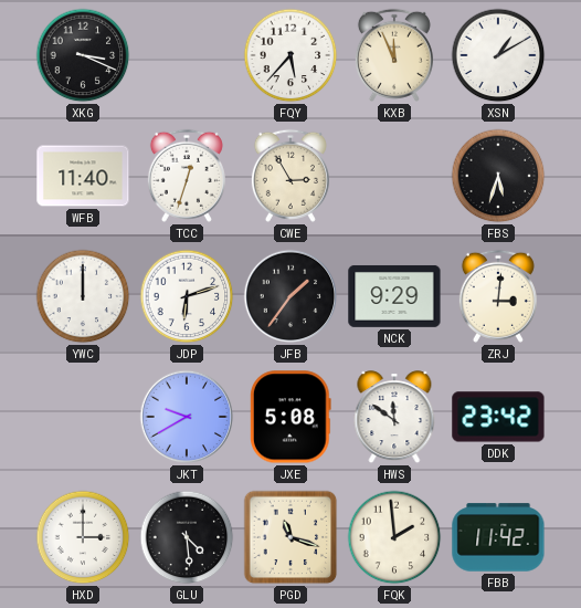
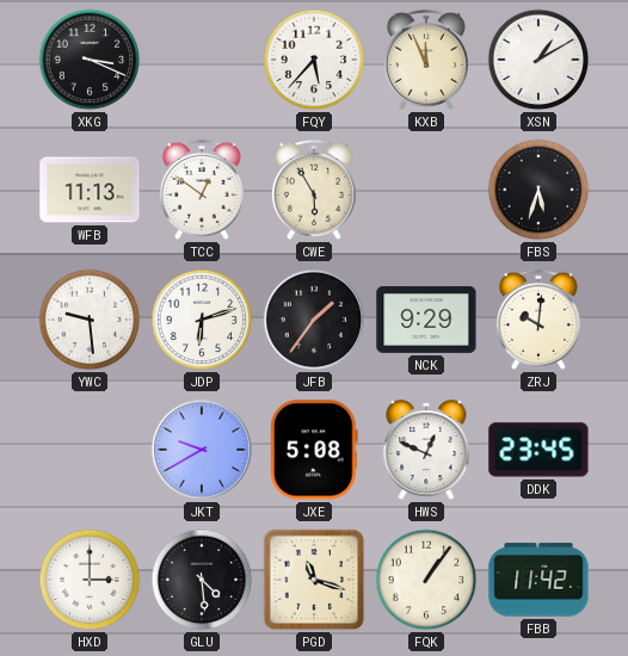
WFB: 11:40 -> 11:13
TCC: 12:33 -> 12:51
CWE: 2:55 -> 5:55
YWC: 12:00 -> 9:29
ZRJ: 3:01 -> 10:01
HWS: 11:51 -> 12:49
DDK: 23:42 -> 23:45
FQK: 1:59 -> 1:06
